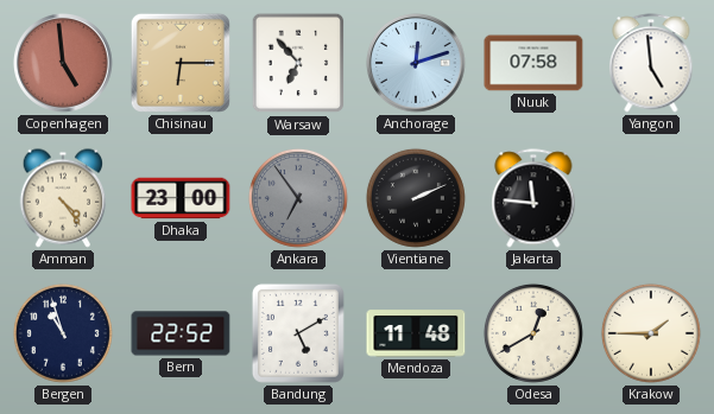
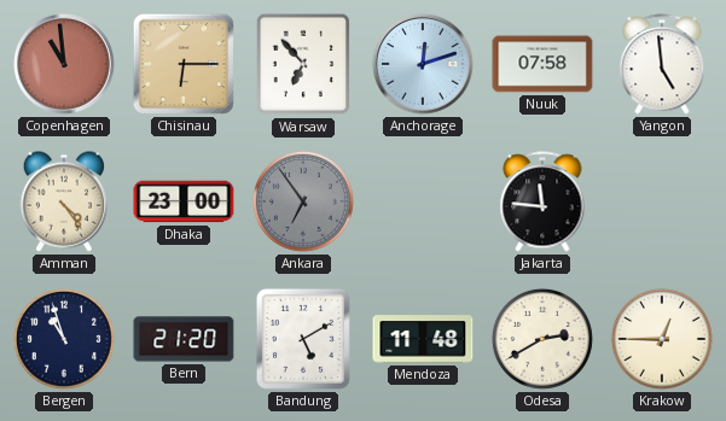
Copenhagen: 4:59 -> 10:59
Vientiane: 2:11 -> none
Bern: 22:52 -> 21:20
Odesa: 12:40 -> 2:40
Krakow: 1:45 -> 12:45
